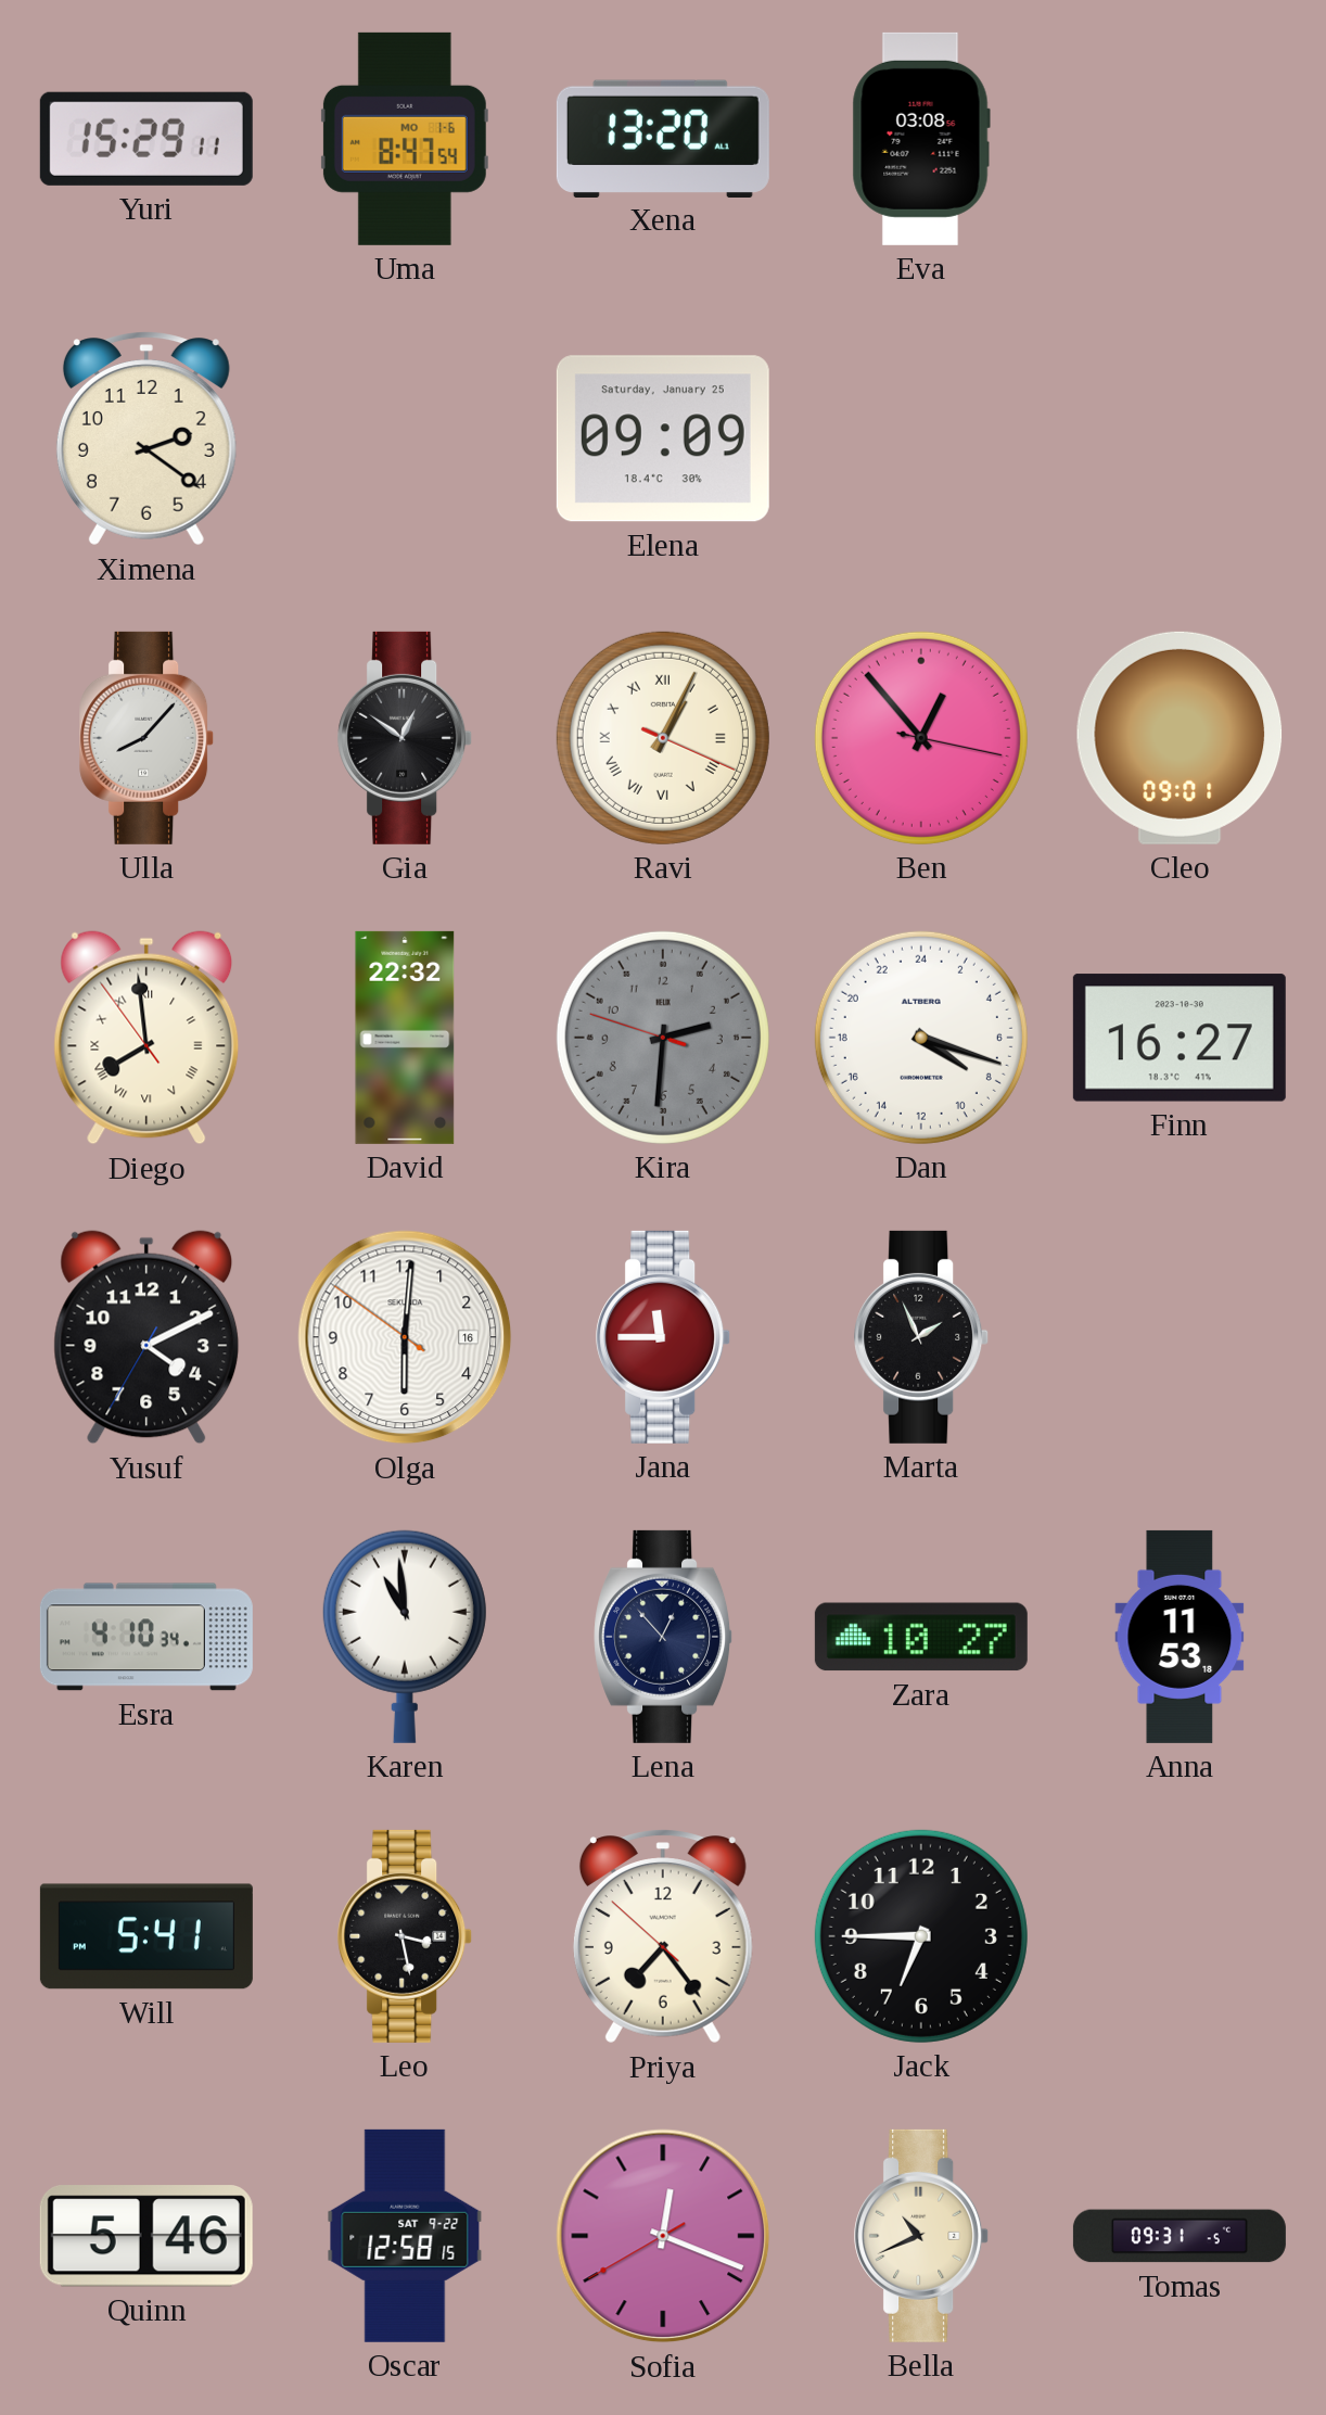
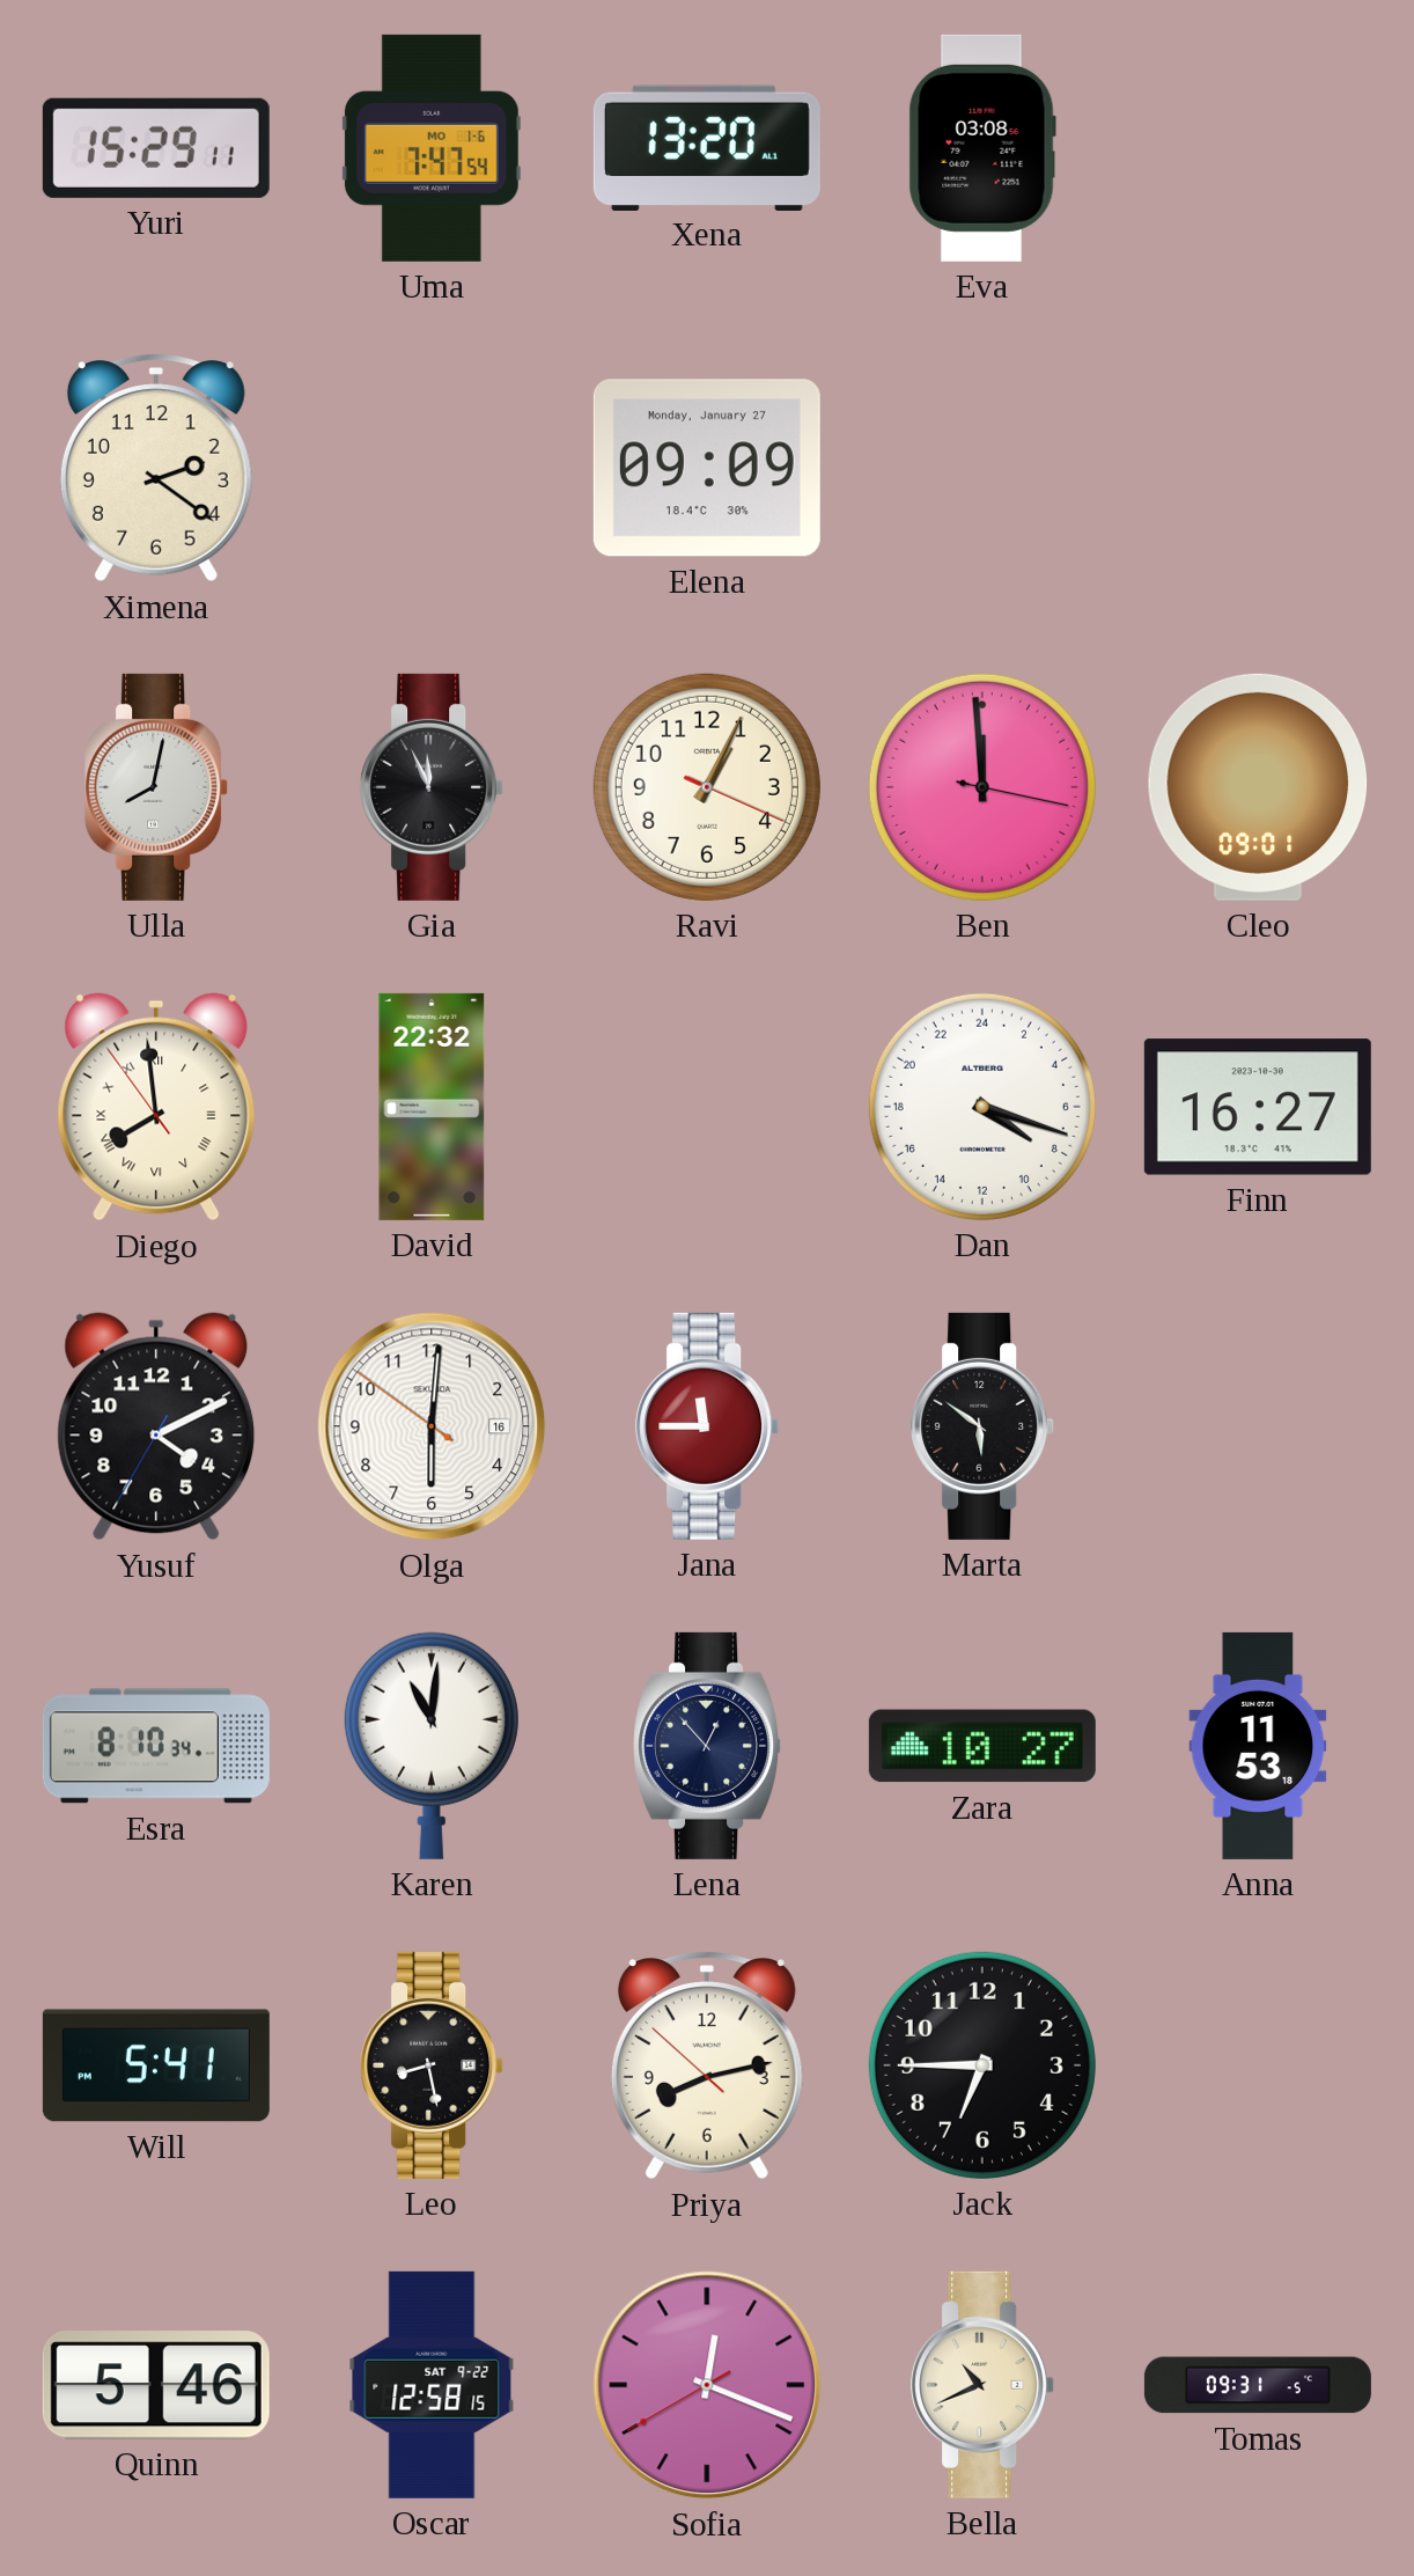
Uma: 8:47 -> 7:47
Elena date: Saturday, January 25 -> Monday, January 27
Ulla: 8:07 -> 8:02
Gia: 12:51 -> 11:56
Ravi numerals: Roman -> Arabic
Ben: 12:53 -> 11:59
Kira: 2:30 -> none
Marta: 1:56 -> 5:51
Esra: 4:10 -> 8:10
Karen: 10:59 -> 11:01
Leo: 3:28 -> 8:28
Priya: 7:23 -> 8:12
